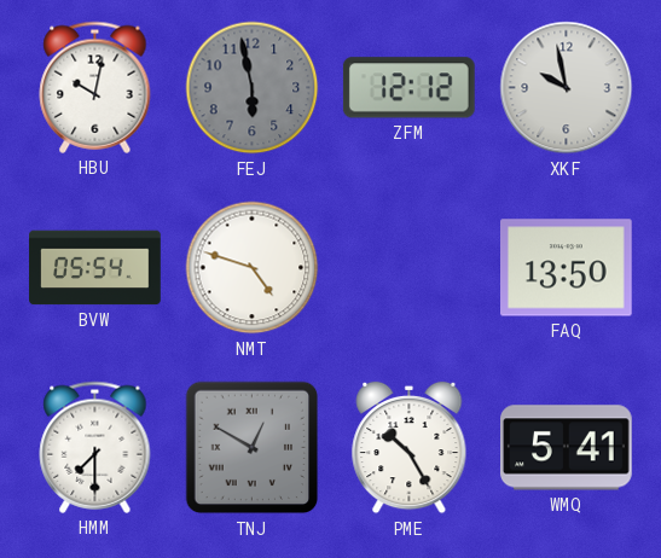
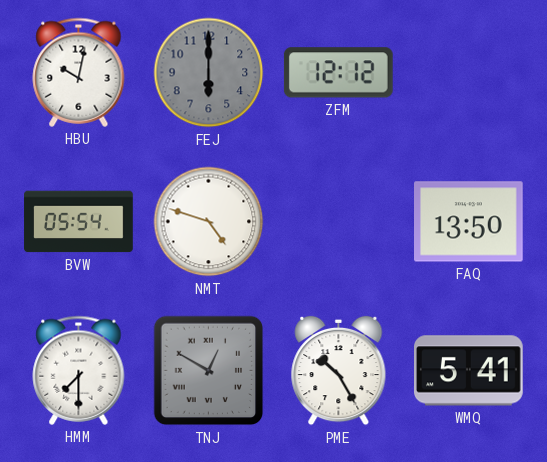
FEJ: 5:58 -> 6:00
XKF: 9:58 -> none
